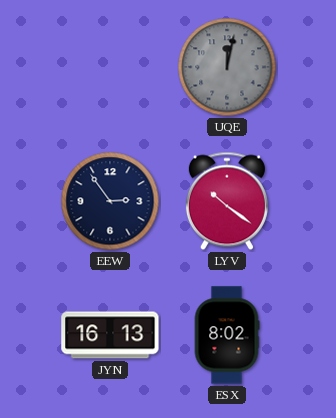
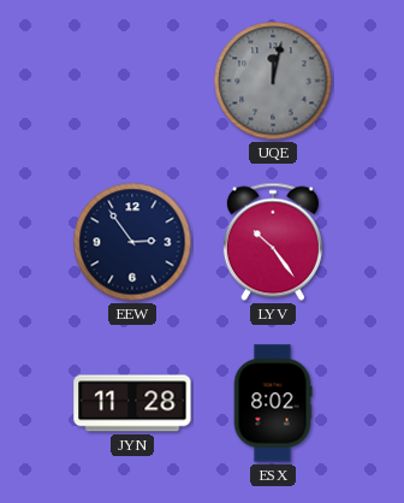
LYV: 10:21 -> 10:24
JYN: 16:13 -> 11:28
